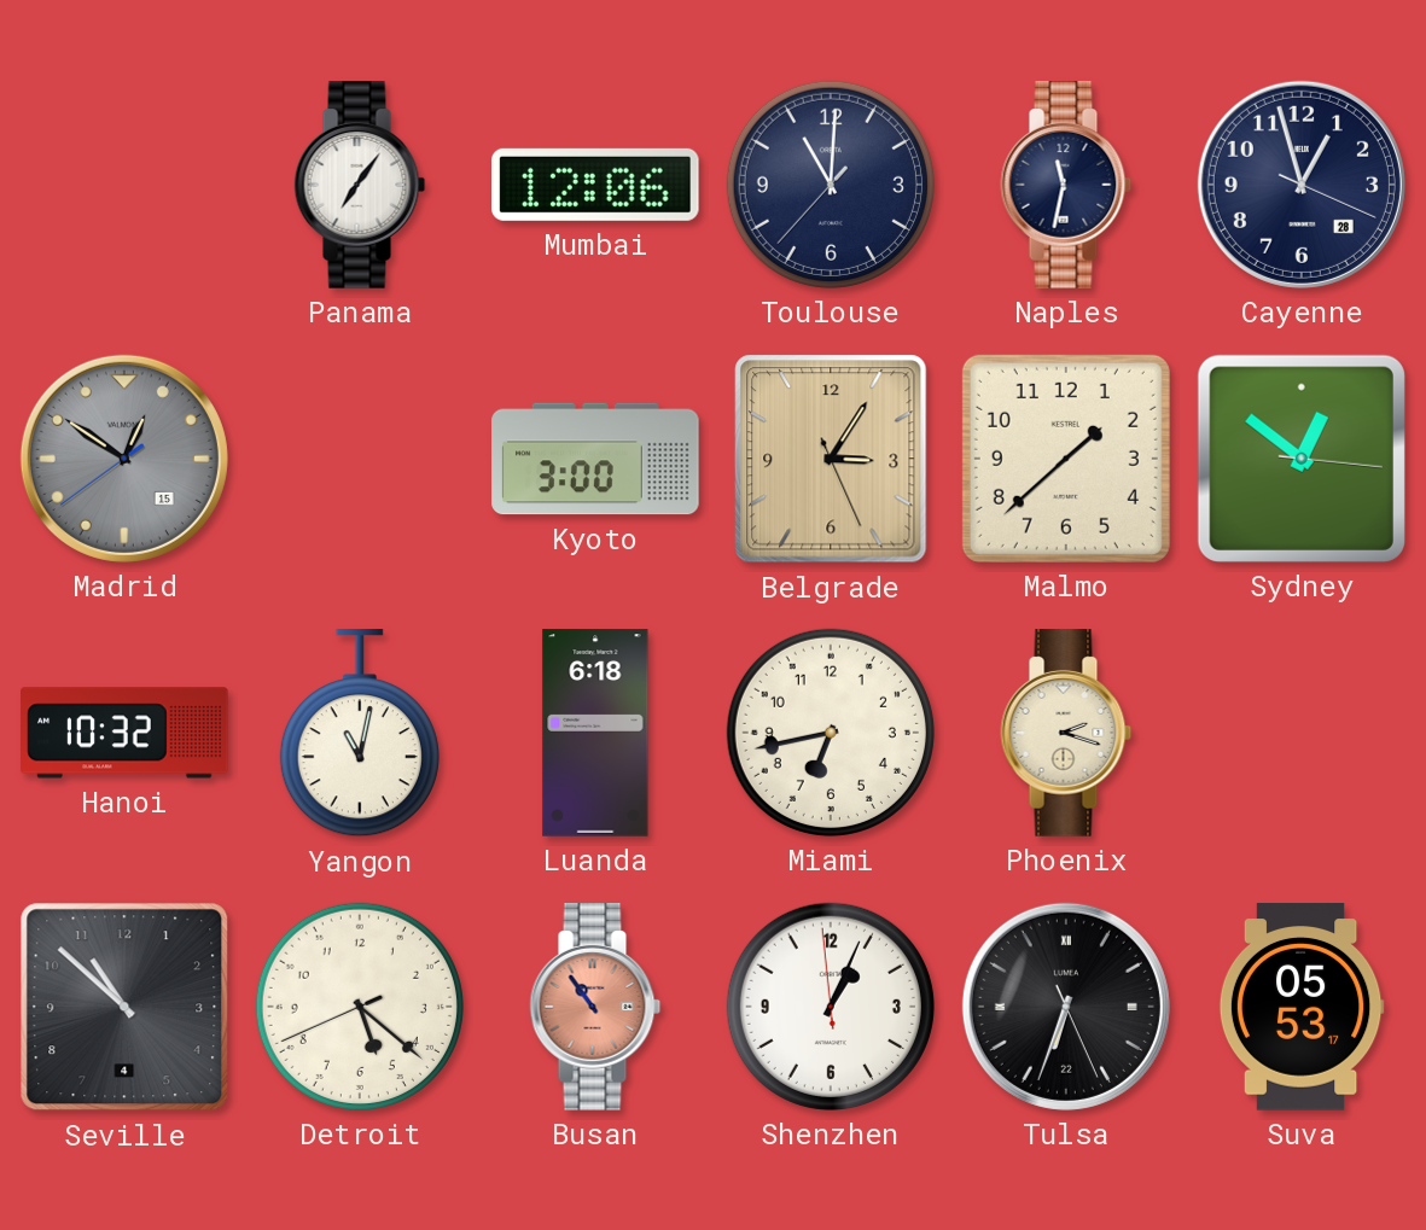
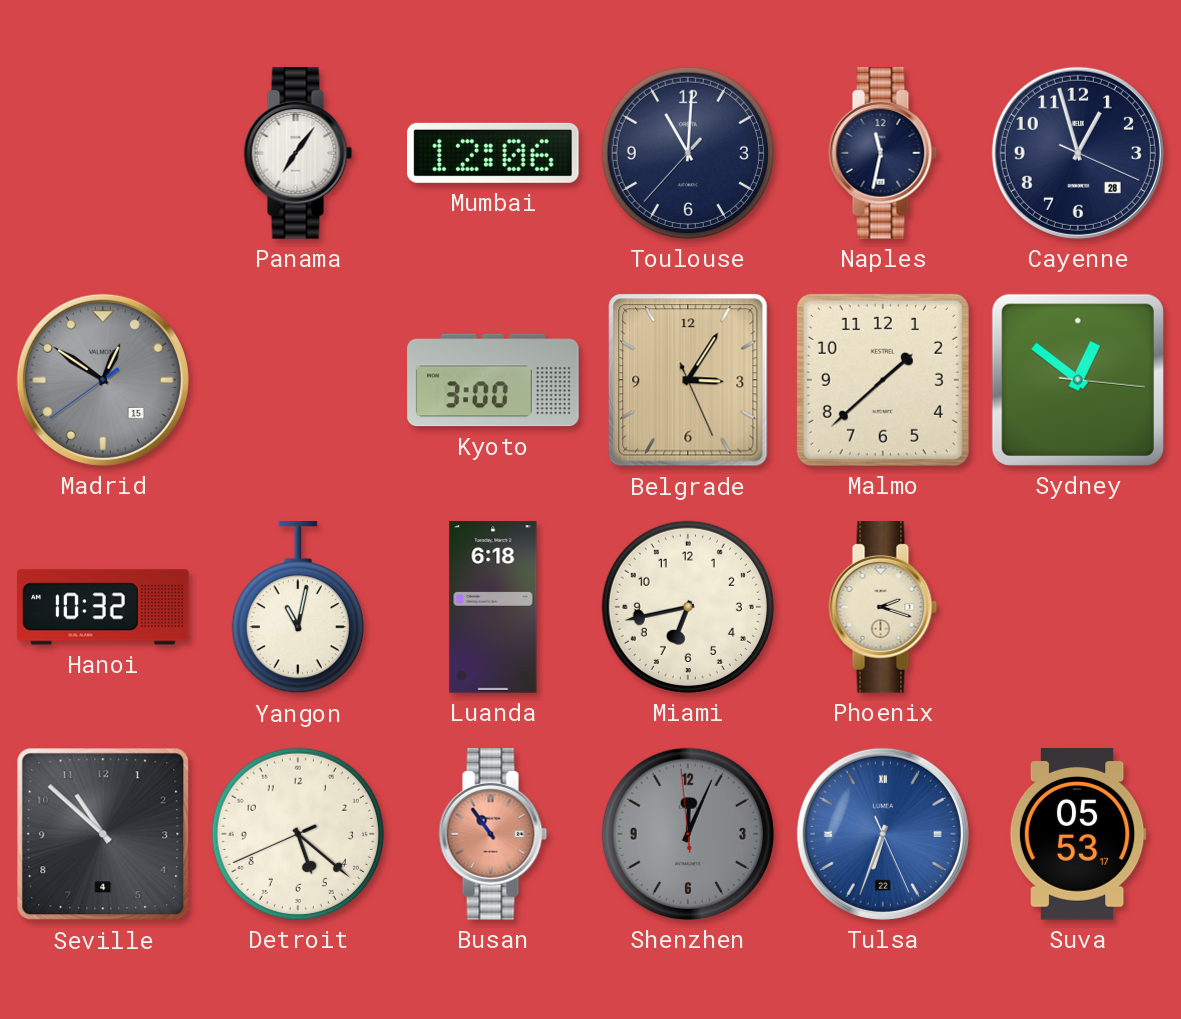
Shenzhen: 1:03 -> 12:03
Shenzhen dial: white -> grey
Tulsa dial: black -> blue
